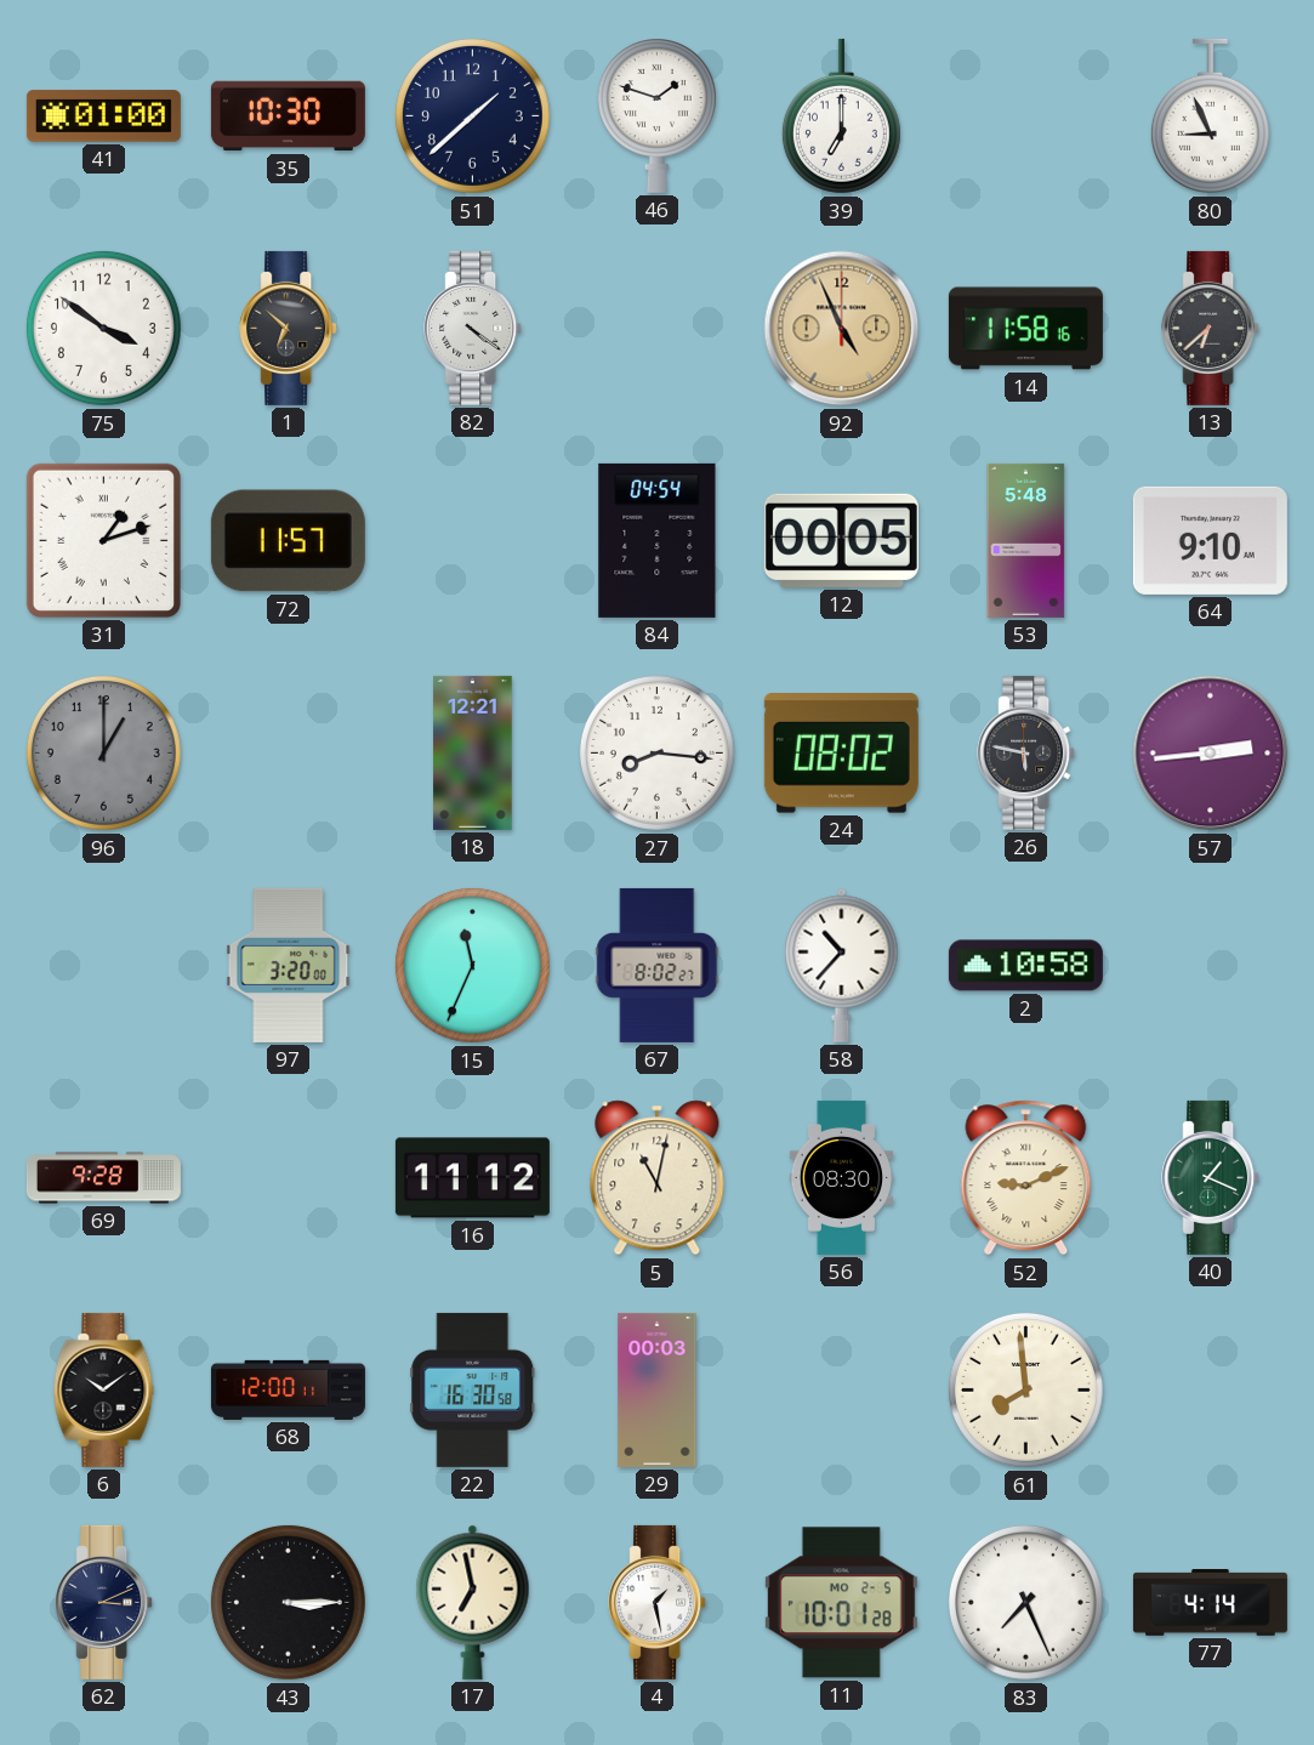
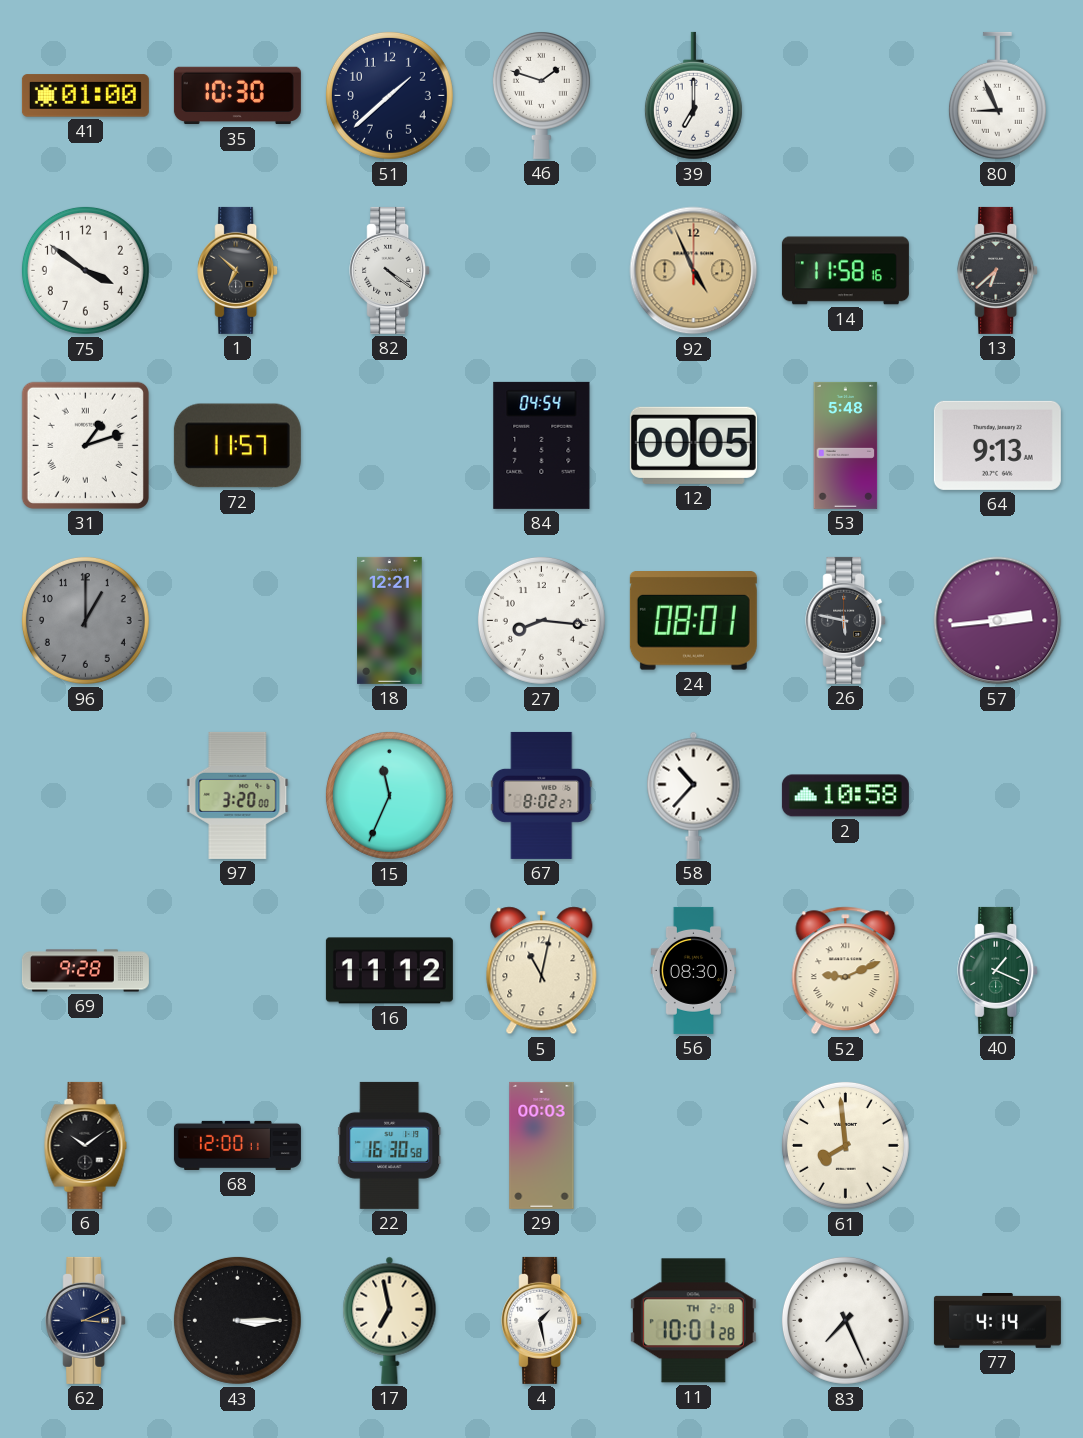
64: 9:10 -> 9:13
24: 08:02 -> 08:01
11 date: MO 2-5 -> TH 2-8
